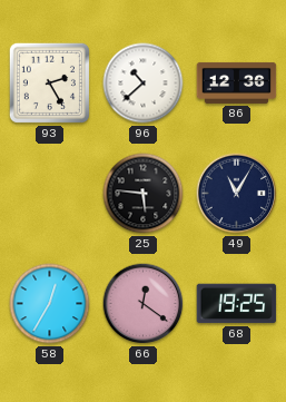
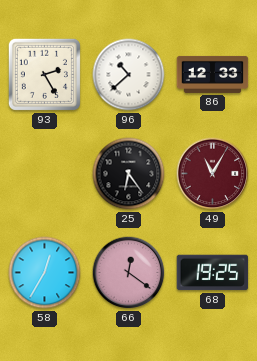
86: 12:36 -> 12:33
25: 5:46 -> 6:24
49 dial: navy -> burgundy
